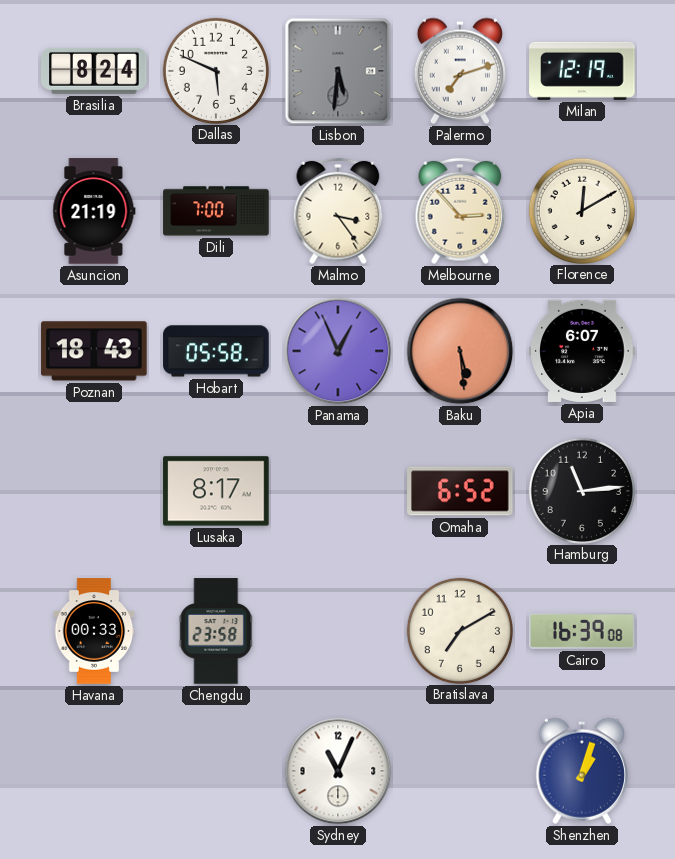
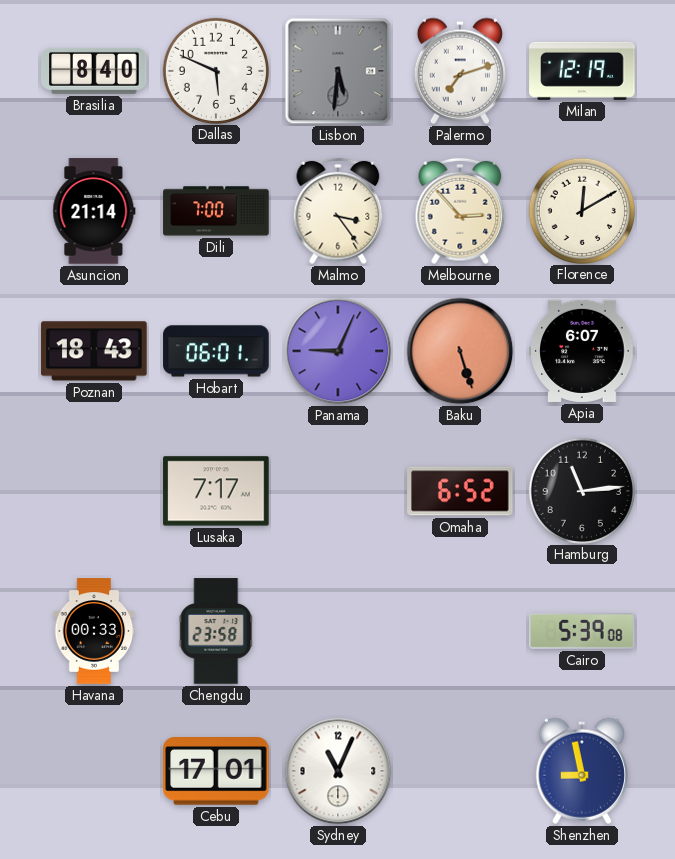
Brasilia: 8:24 -> 8:40
Asuncion: 21:19 -> 21:14
Hobart: 05:58 -> 06:01
Panama: 12:56 -> 9:04
Baku: 5:29 -> 5:27
Lusaka: 8:17 -> 7:17
Bratislava: 7:10 -> none
Cairo: 16:39 -> 5:39
Cebu: none -> 17:01
Shenzhen: 1:03 -> 8:58
